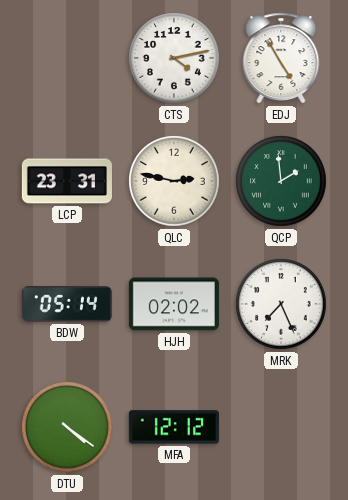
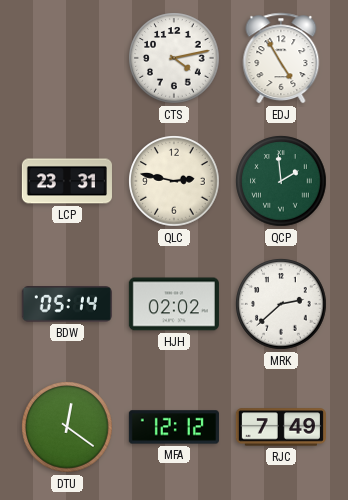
MRK: 7:26 -> 2:38
DTU: 4:21 -> 12:21
RJC: none -> 7:49
